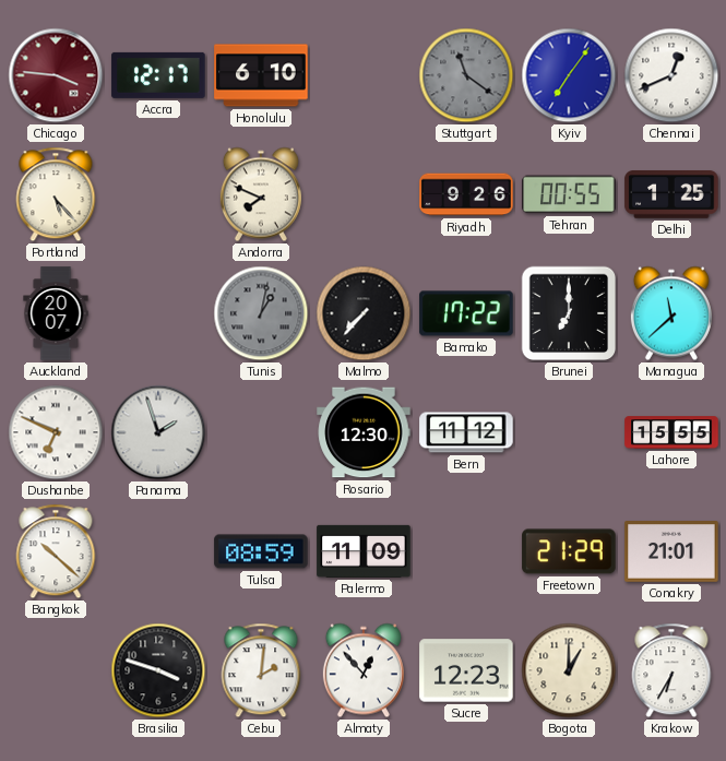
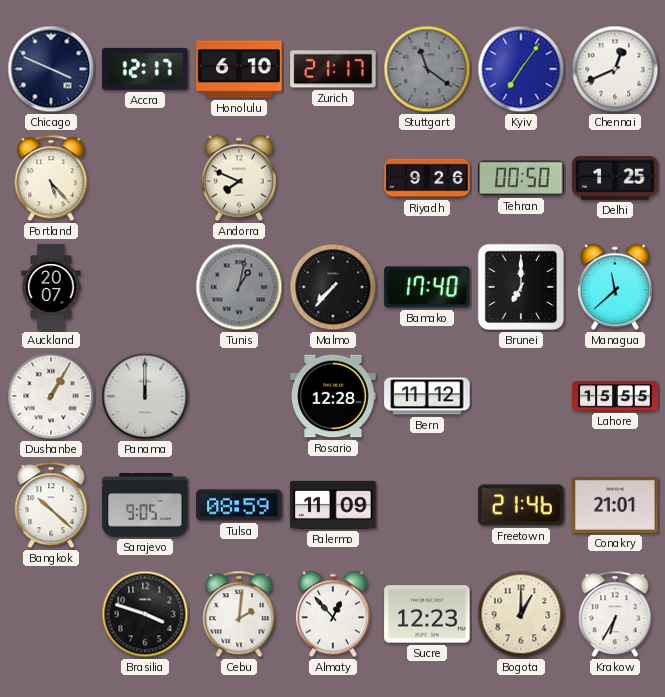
Chicago: 3:46 -> 3:49
Chicago dial: burgundy -> navy
Zurich: none -> 21:17
Tehran: 00:55 -> 00:50
Bamako: 17:22 -> 17:40
Dushanbe: 6:49 -> 1:05
Panama: 1:57 -> 12:00
Rosario: 12:30 -> 12:28
Sarajevo: none -> 9:05
Freetown: 21:29 -> 21:46
